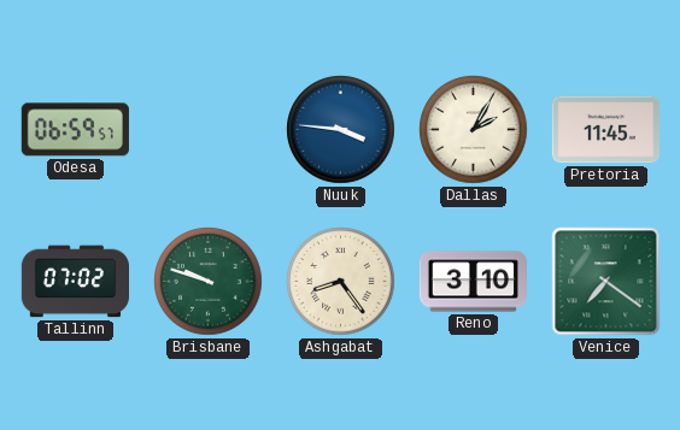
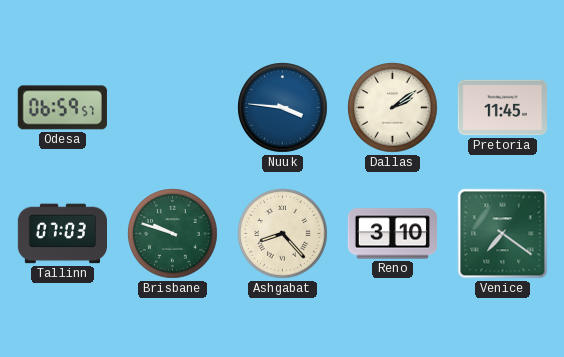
Dallas: 2:05 -> 2:09
Tallinn: 07:02 -> 07:03
Ashgabat: 8:24 -> 8:23
